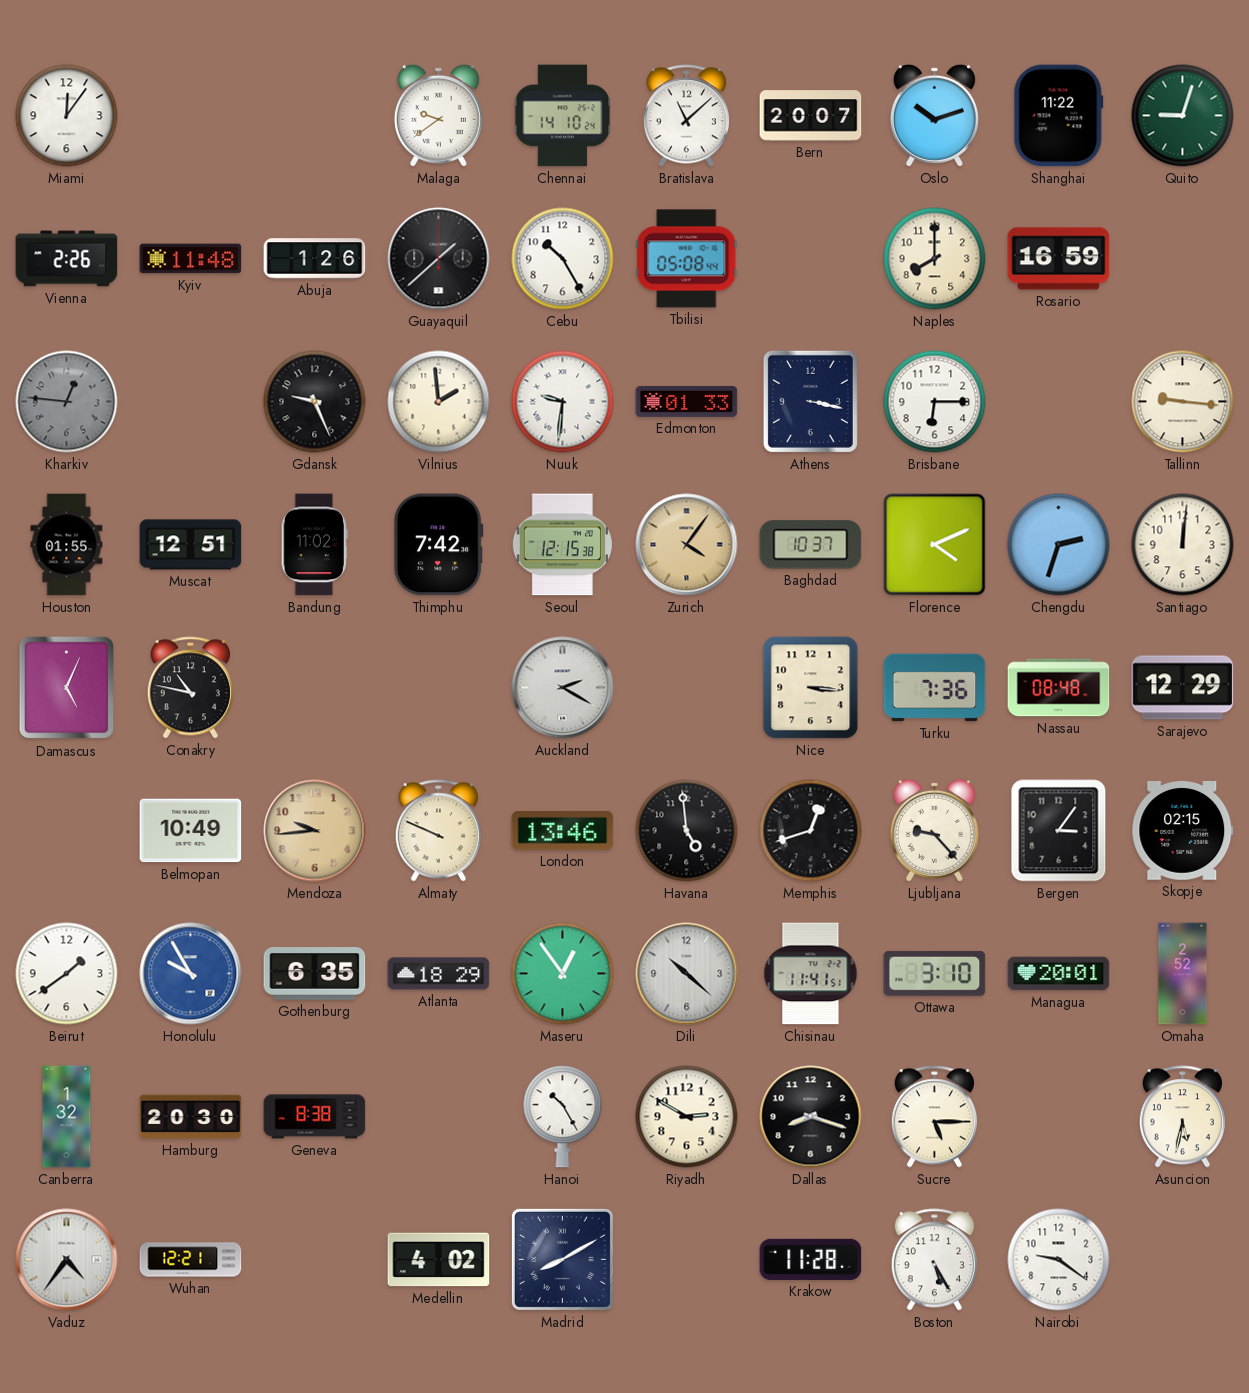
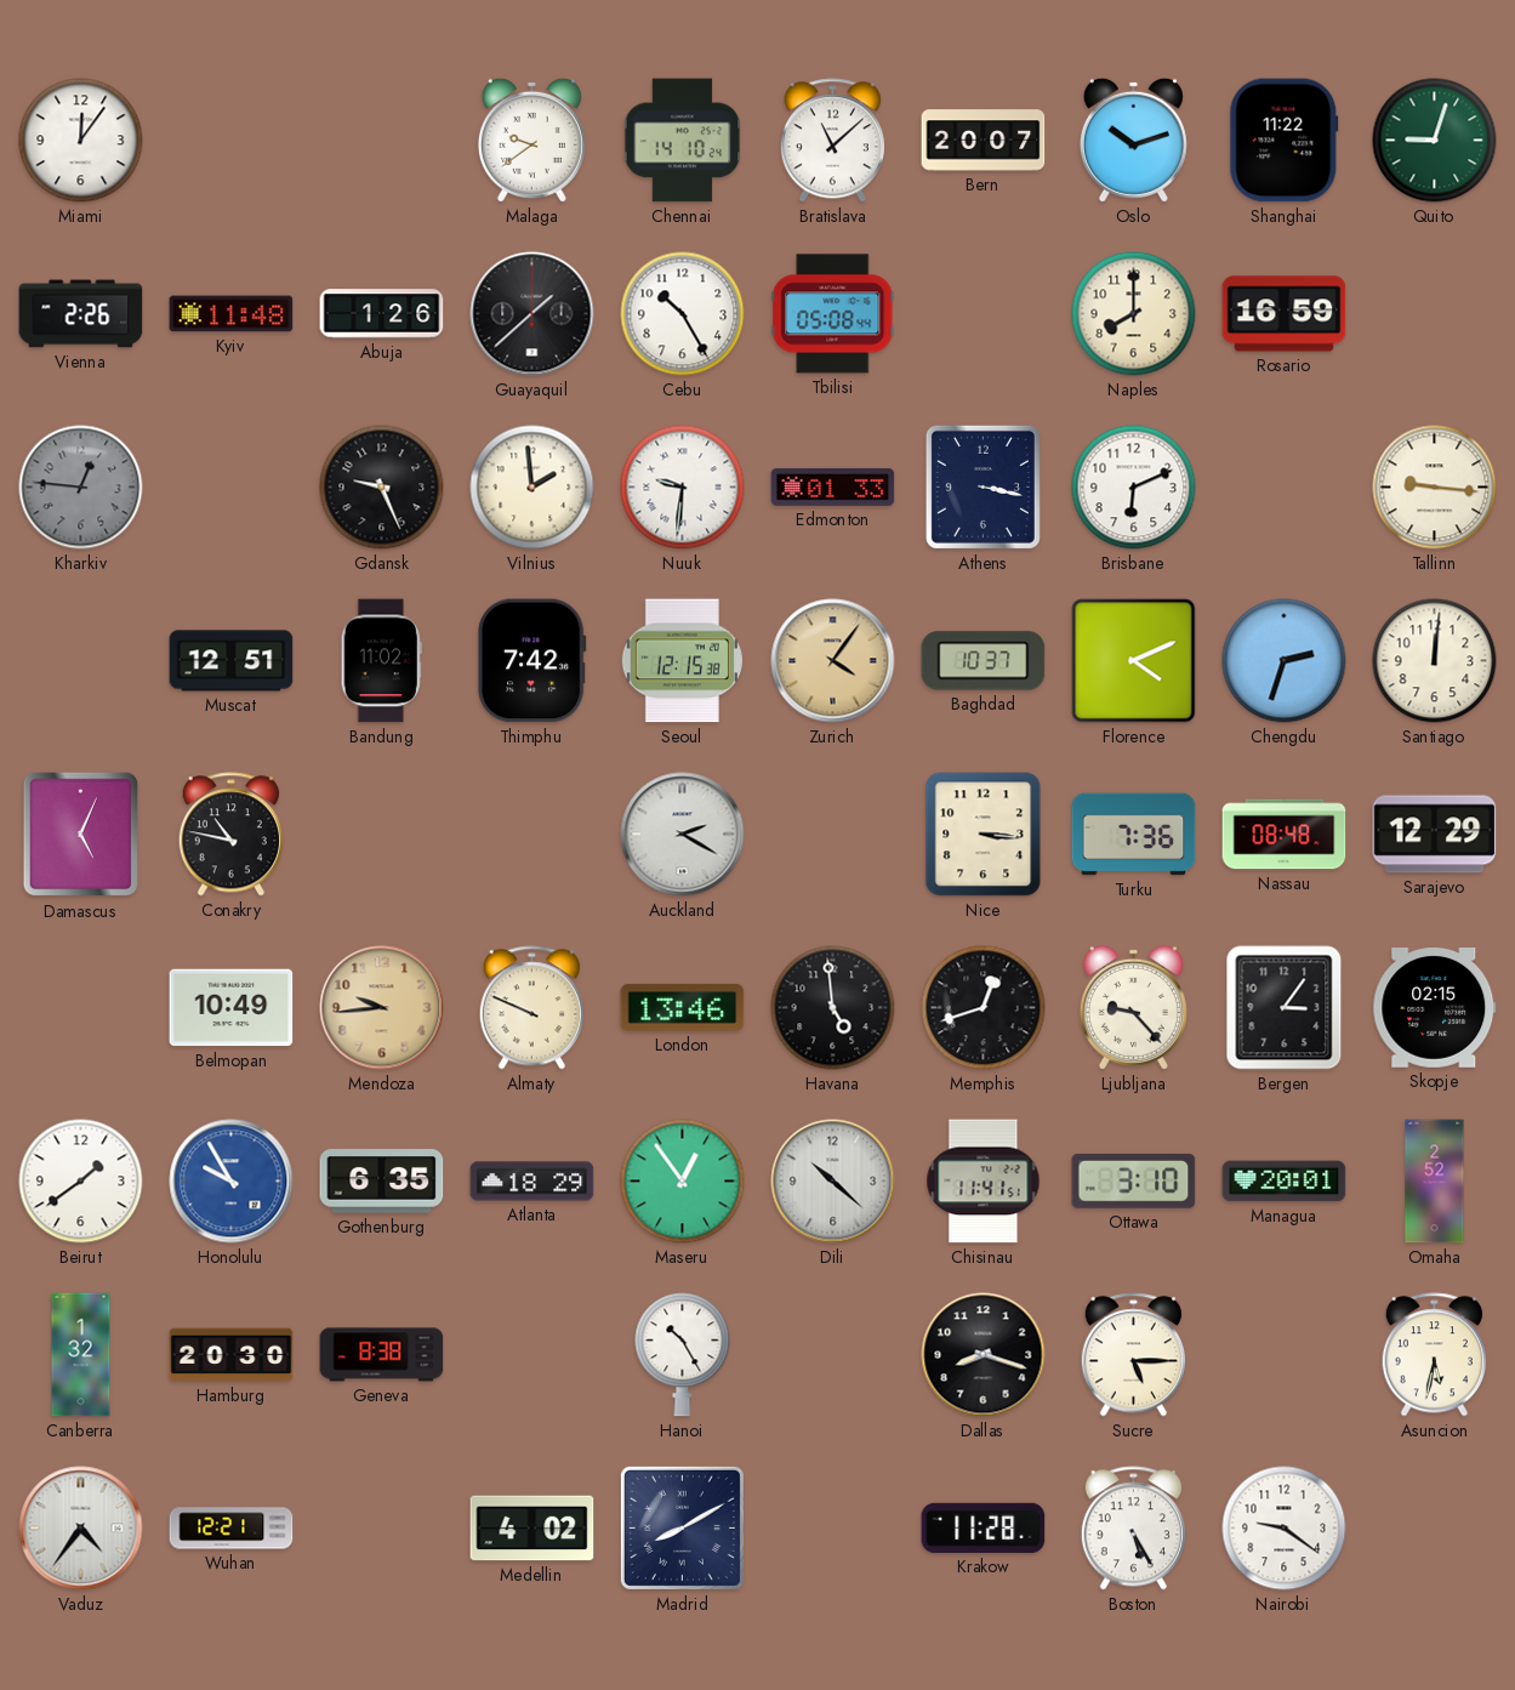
Brisbane: 6:15 -> 6:11
Houston: 01:55 -> none
Riyadh: 2:50 -> none
